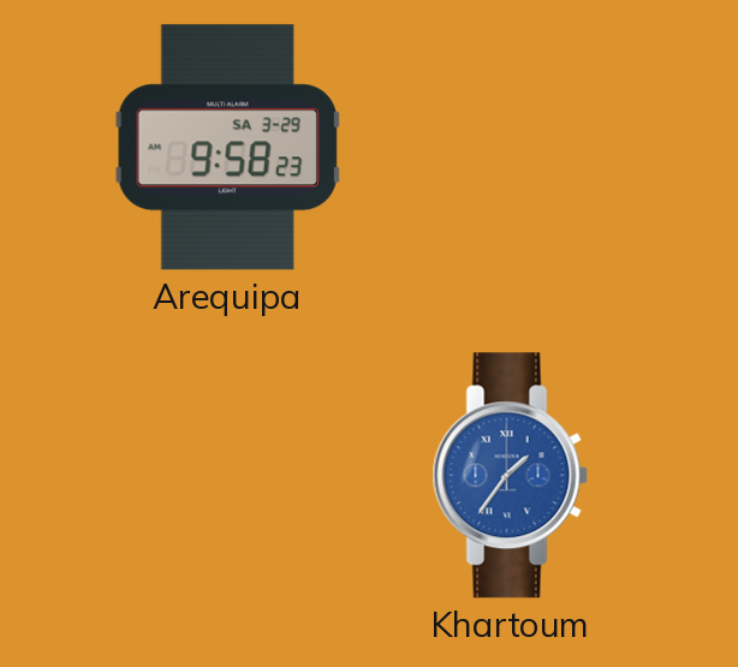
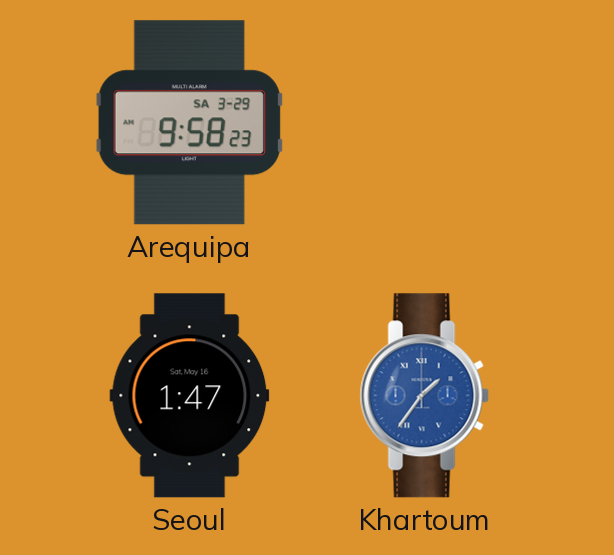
Seoul: none -> 1:47
